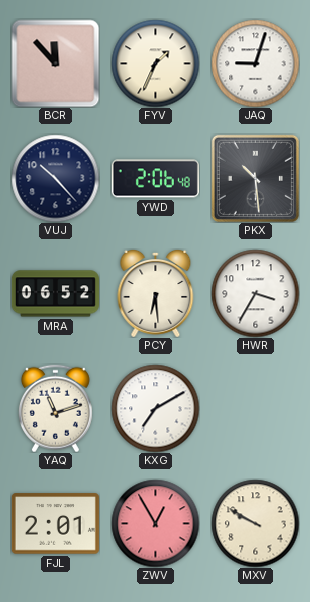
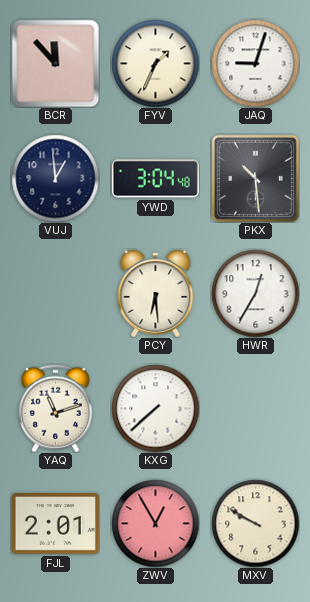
VUJ: 10:23 -> 12:59
YWD: 2:06 -> 3:04
MRA: 06:52 -> none
HWR: 3:35 -> 12:35
KXG: 7:10 -> 7:38
